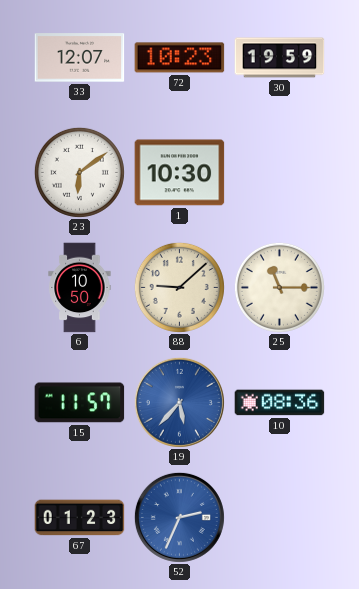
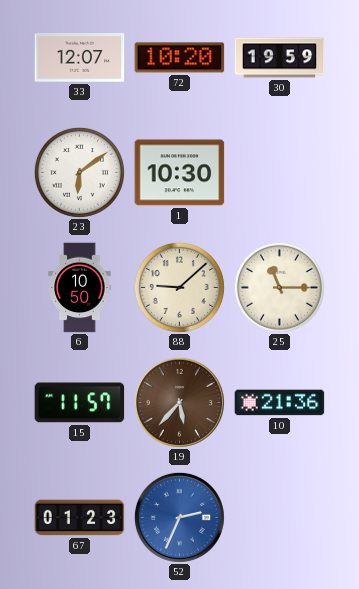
72: 10:23 -> 10:20
19 dial: blue -> brown
10: 08:36 -> 21:36
